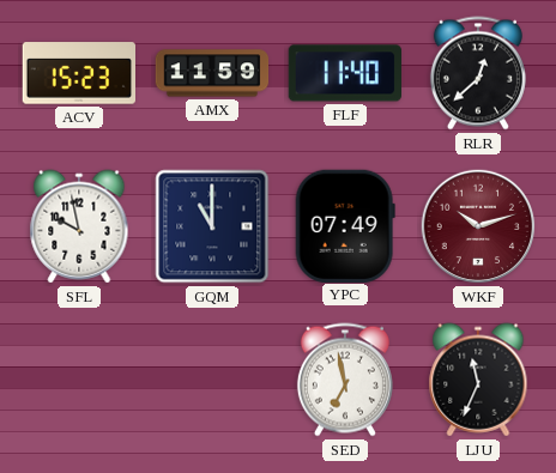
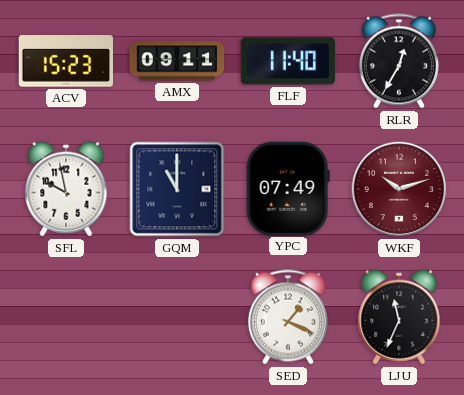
AMX: 11:59 -> 09:11
RLR: 12:38 -> 12:35
SED: 6:58 -> 1:19
